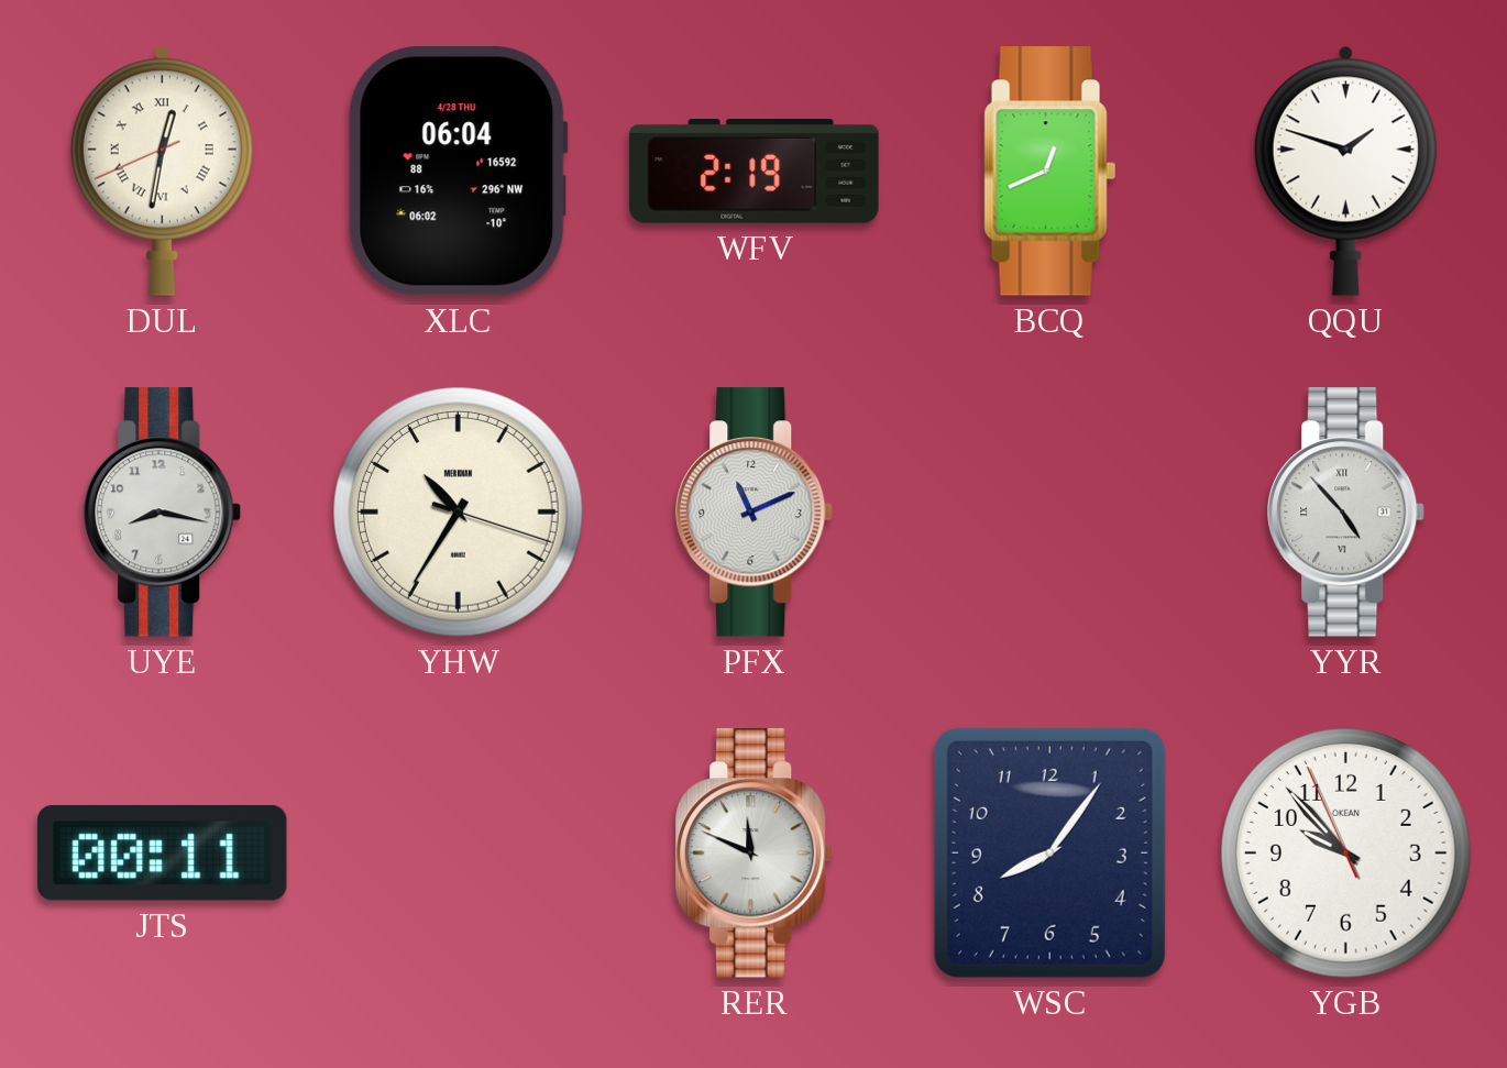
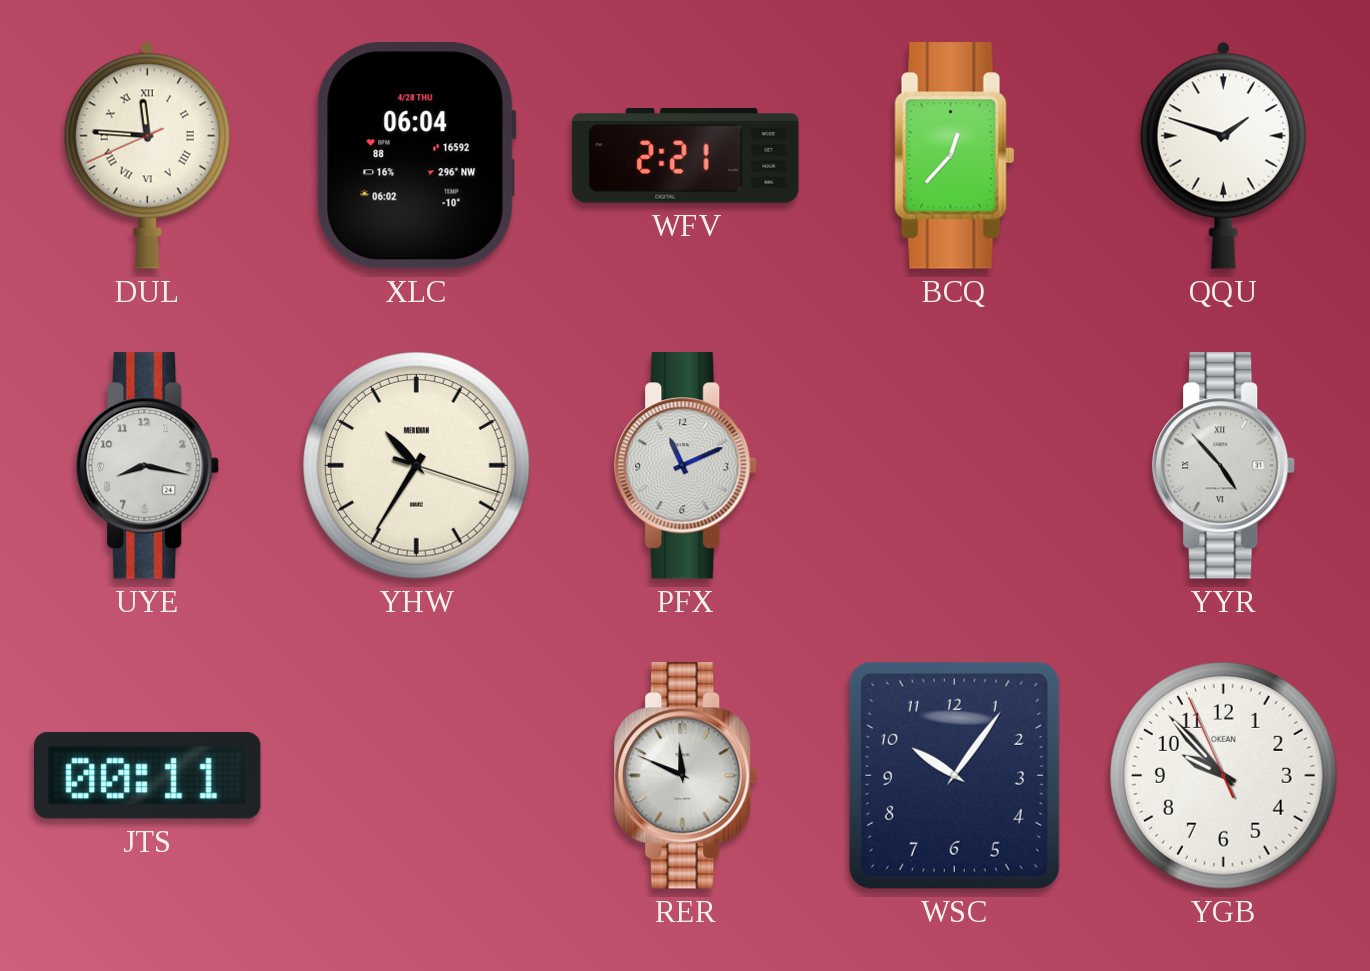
DUL: 12:31 -> 11:45
WFV: 2:19 -> 2:21
BCQ: 12:41 -> 12:37
WSC: 8:06 -> 10:06
